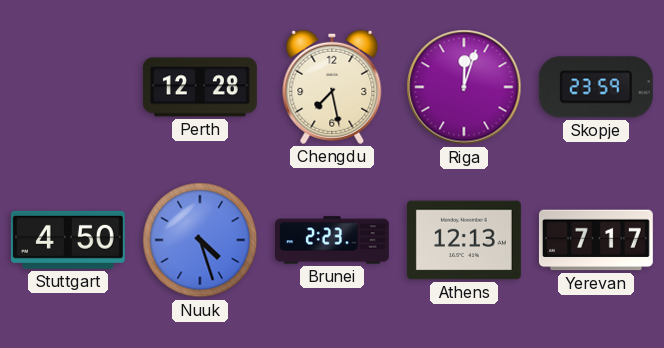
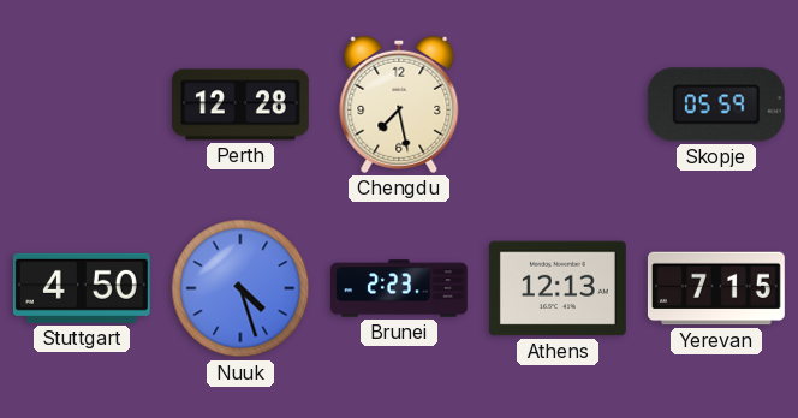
Riga: 12:03 -> none
Skopje: 23:59 -> 05:59
Yerevan: 7:17 -> 7:15
